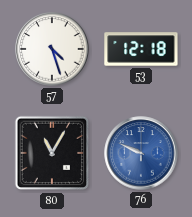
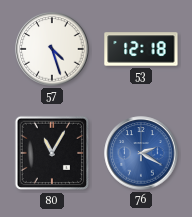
76: 9:49 -> 2:20
